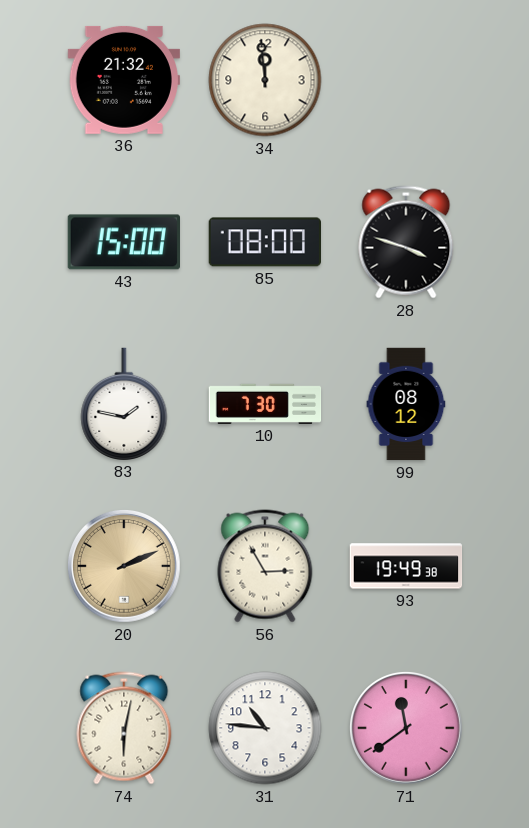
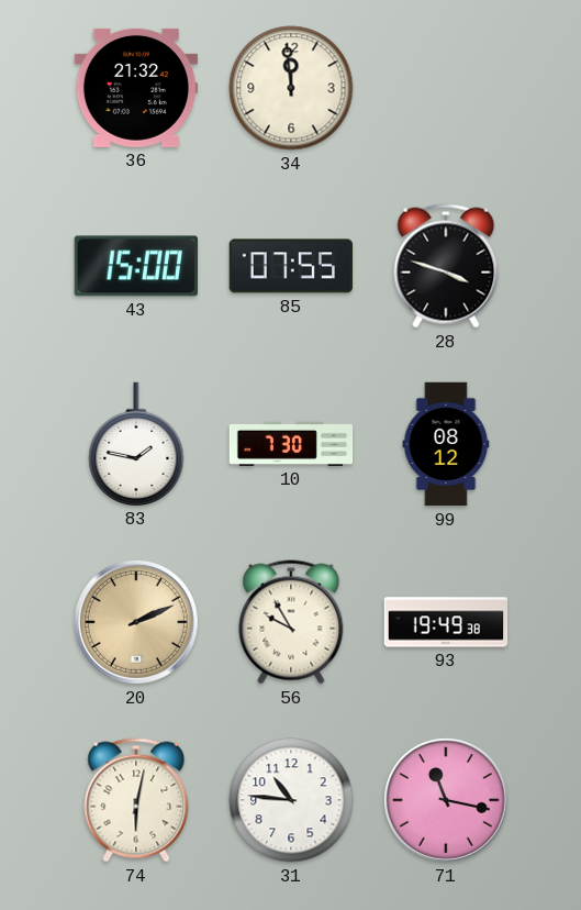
85: 08:00 -> 07:55
56: 2:55 -> 9:55
71: 11:39 -> 11:17
